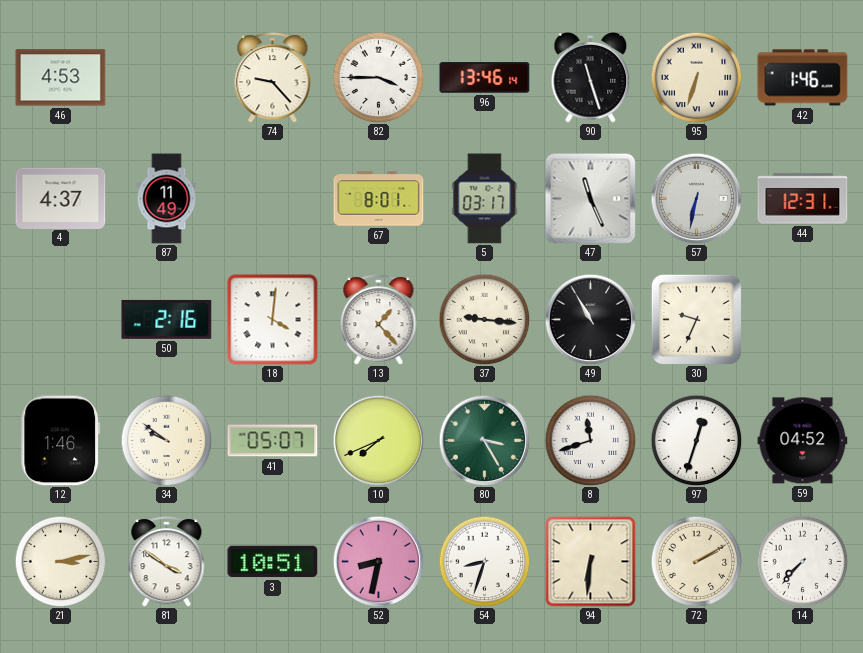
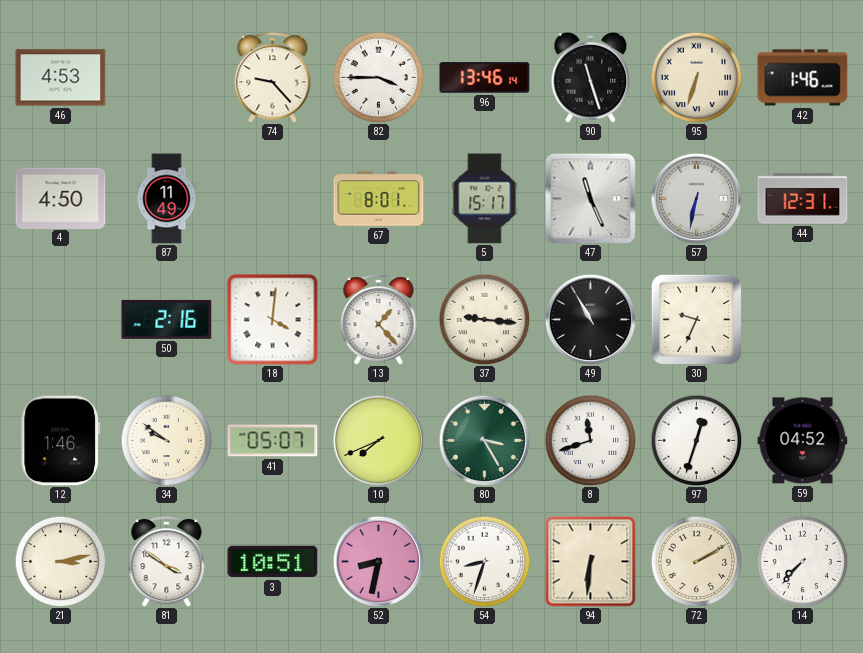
4: 4:37 -> 4:50
5: 03:17 -> 15:17
